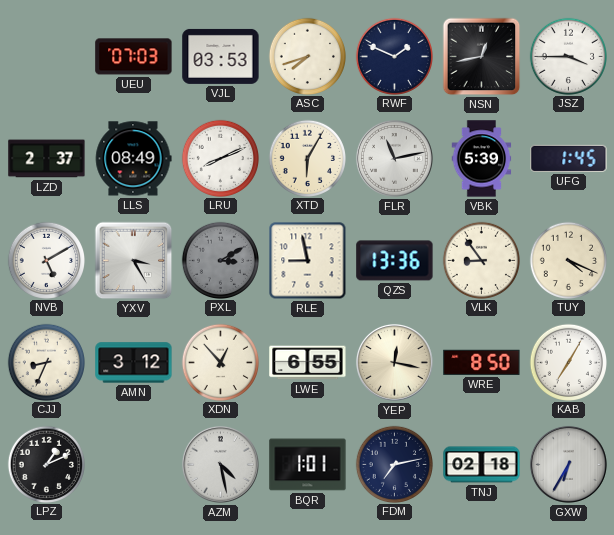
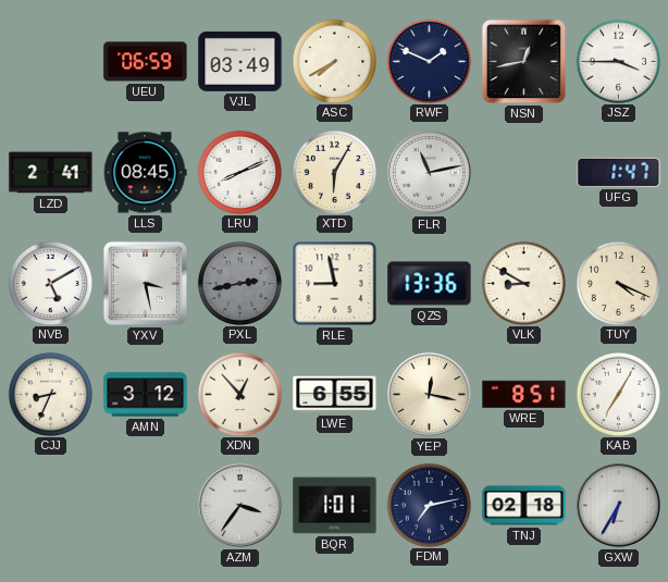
UEU: 07:03 -> 06:59
VJL: 03:53 -> 03:49
ASC: 7:42 -> 7:40
LZD: 2:37 -> 2:41
LLS: 08:49 -> 08:45
VBK: 5:39 -> none
UFG: 1:45 -> 1:47
YXV: 3:25 -> 3:28
PXL: 3:10 -> 2:43
VLK: 8:54 -> 8:50
WRE: 8:50 -> 8:51
LPZ: 1:11 -> none
AZM: 4:28 -> 3:36
